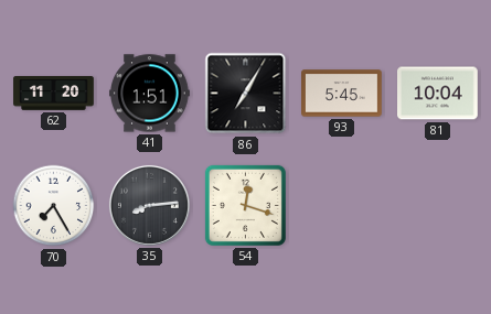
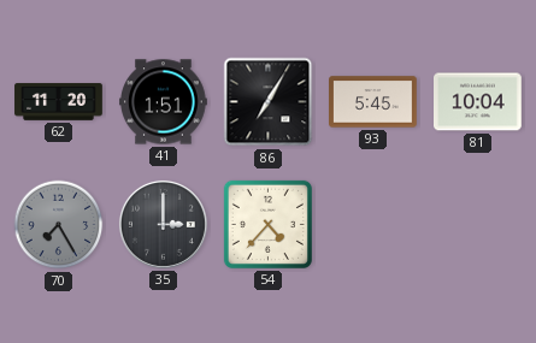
70 dial: white -> grey
35: 8:14 -> 3:00
54: 12:18 -> 4:37
